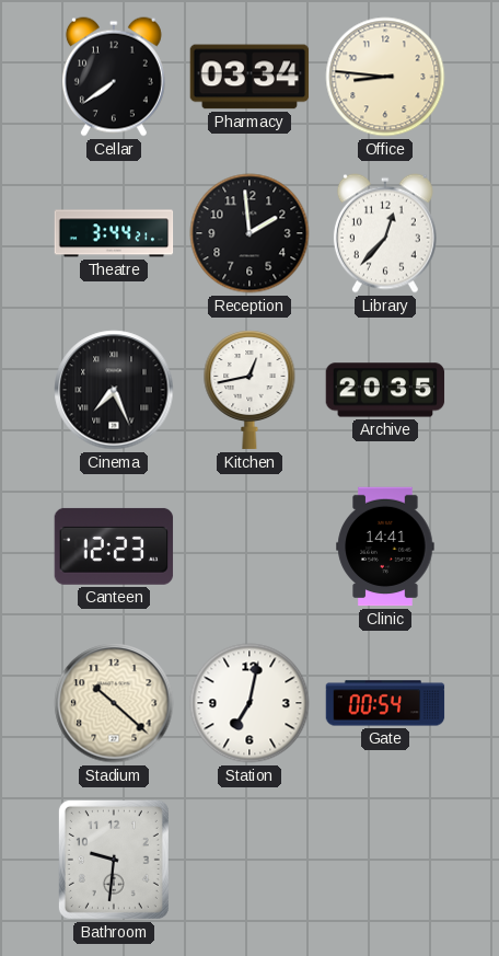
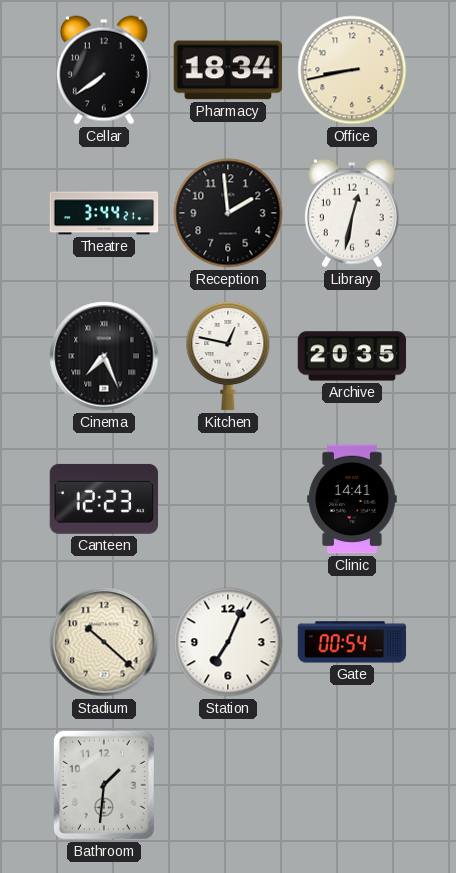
Pharmacy: 03:34 -> 18:34
Office: 8:46 -> 8:43
Library: 12:37 -> 12:32
Kitchen: 12:43 -> 12:47
Station: 7:02 -> 7:04
Bathroom: 9:31 -> 1:31
